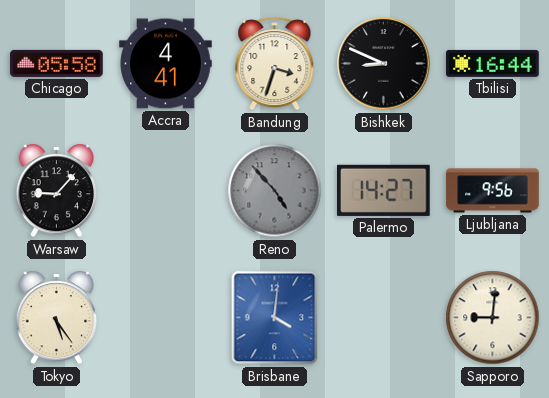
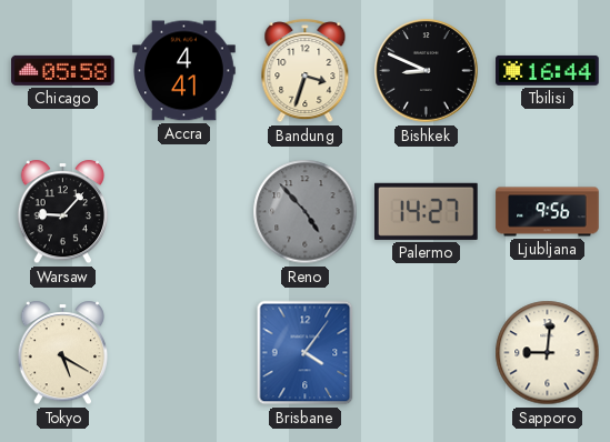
Tokyo: 5:24 -> 5:20
Brisbane: 4:01 -> 4:06
